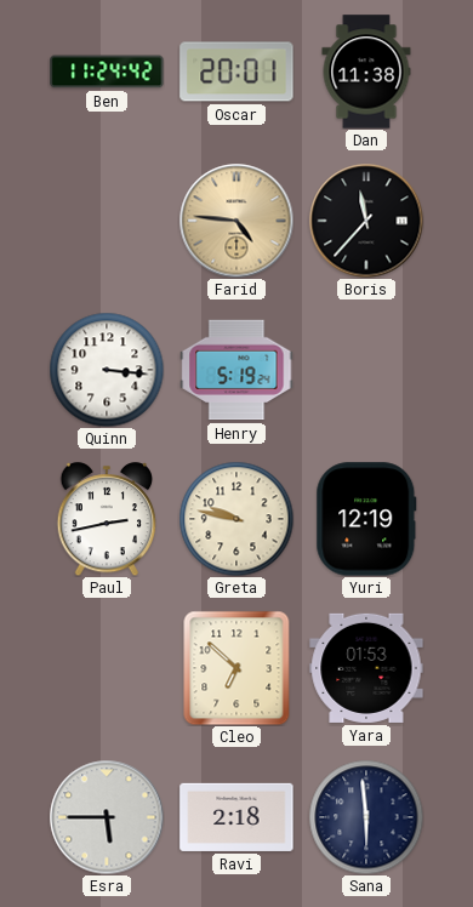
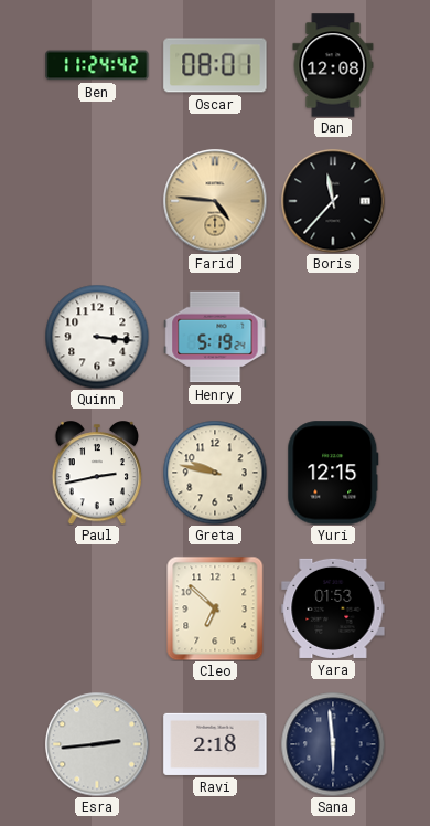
Oscar: 20:01 -> 08:01
Dan: 11:38 -> 12:08
Yuri: 12:19 -> 12:15
Esra: 5:45 -> 2:44
